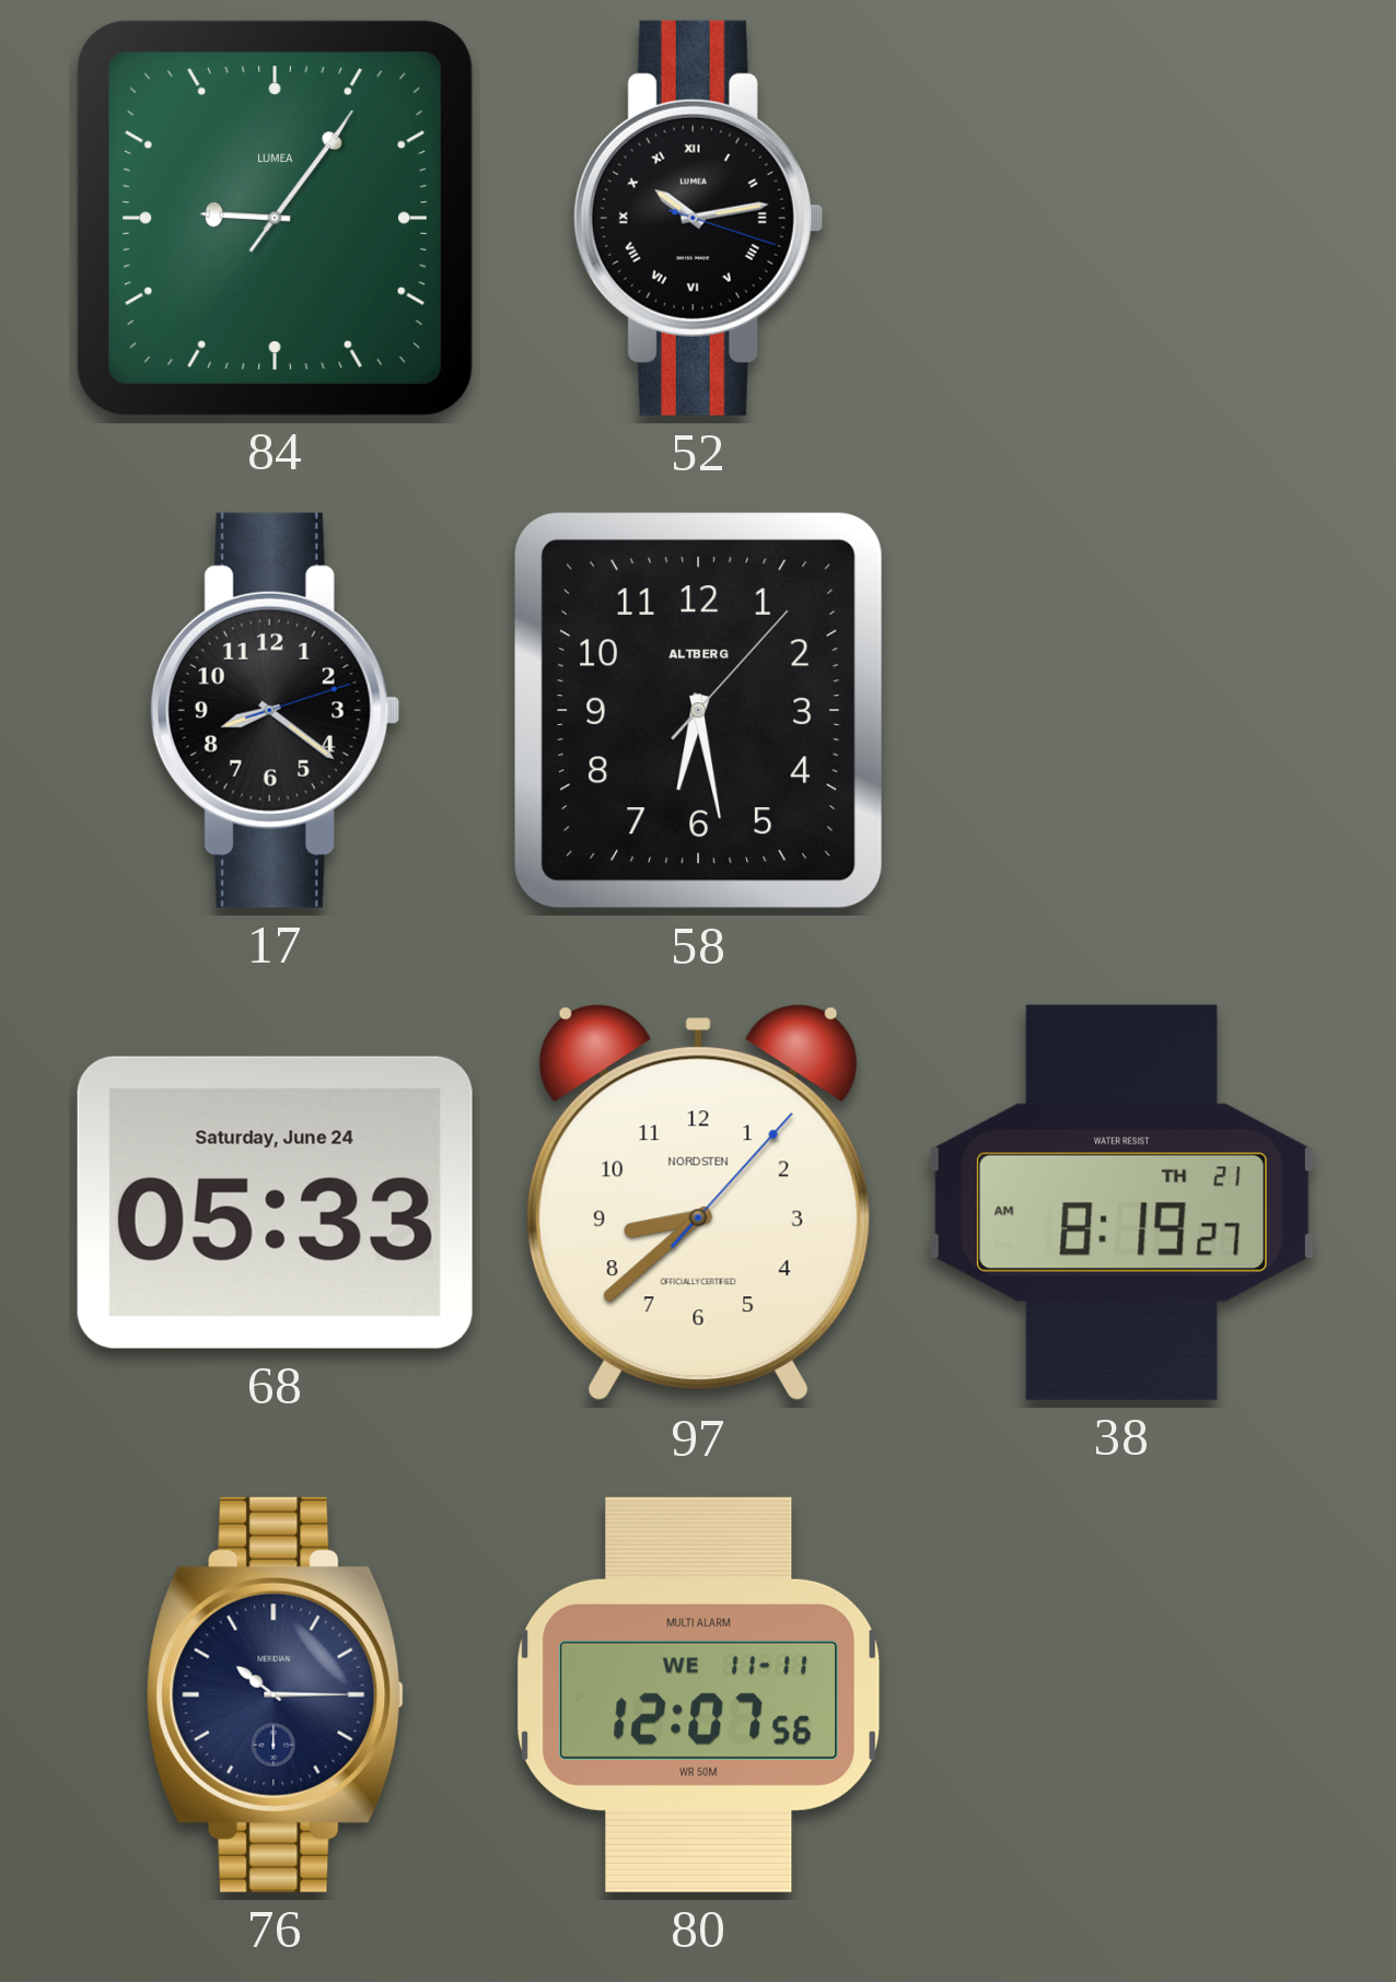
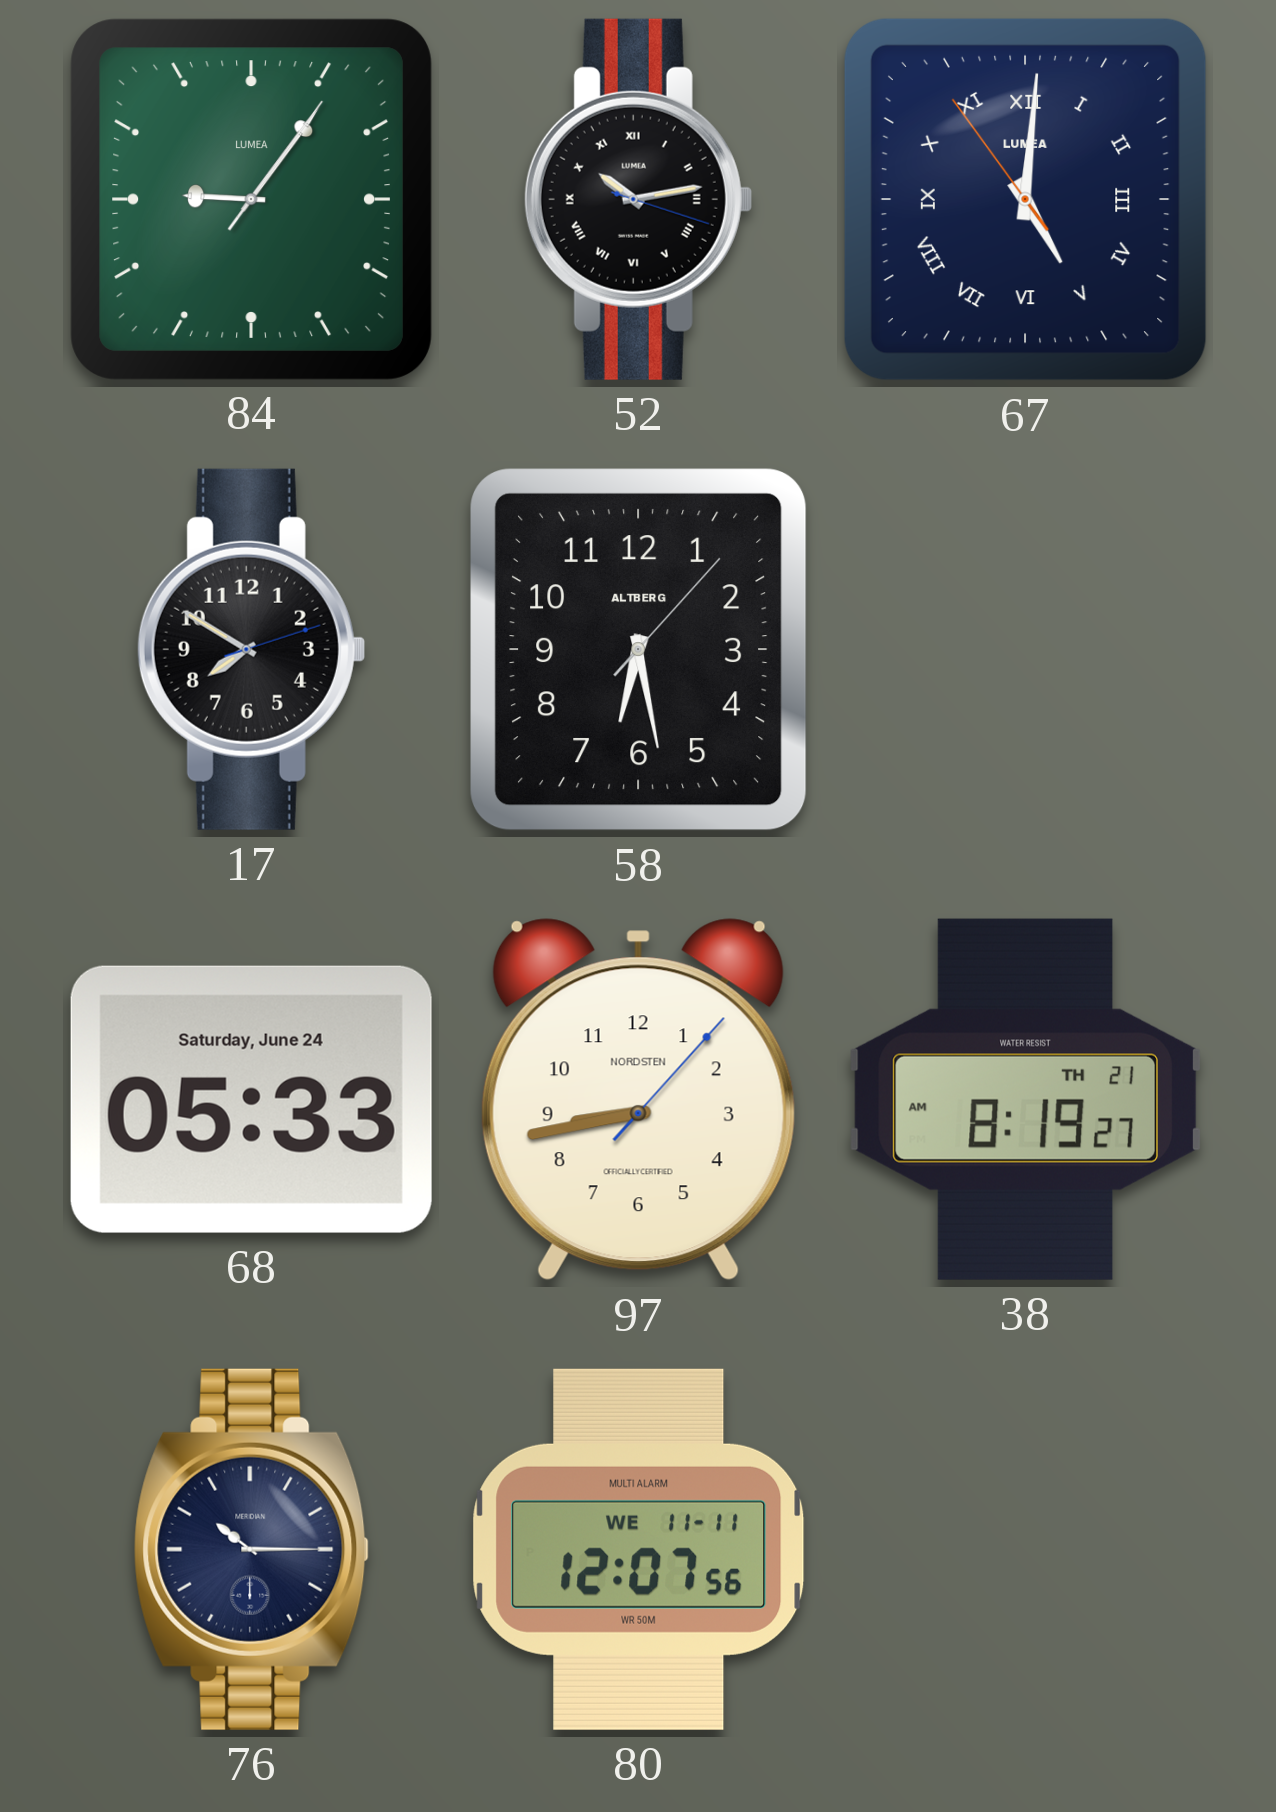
67: none -> 5:00
17: 8:21 -> 7:50
97: 8:38 -> 8:43
